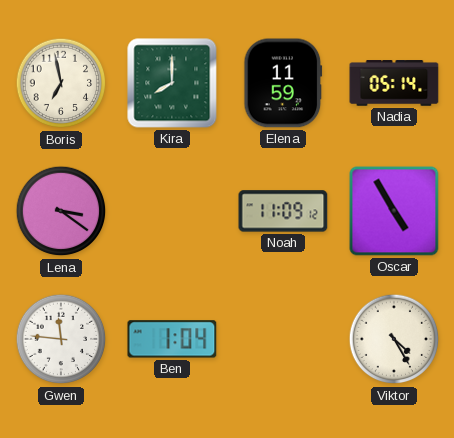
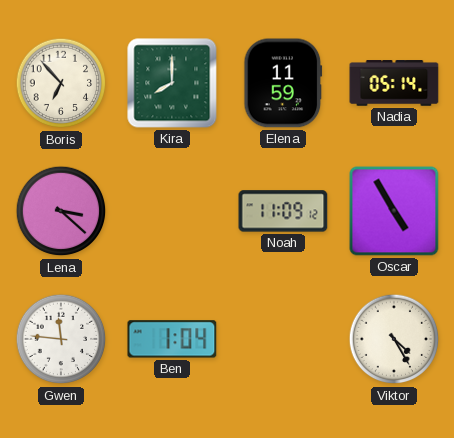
Boris: 6:58 -> 6:53
Lena: 3:21 -> 3:22
